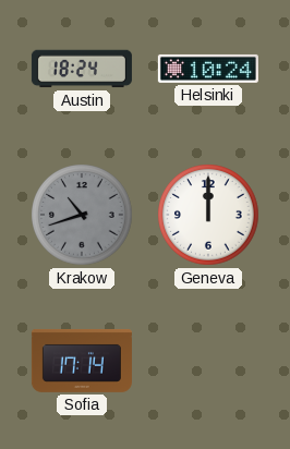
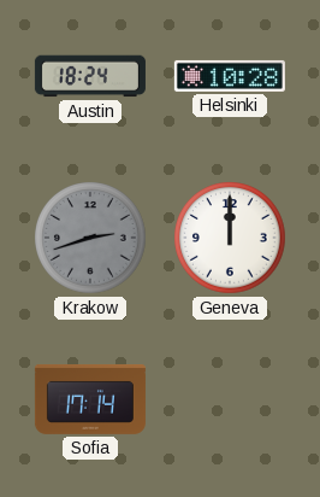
Helsinki: 10:24 -> 10:28
Krakow: 10:42 -> 2:42
